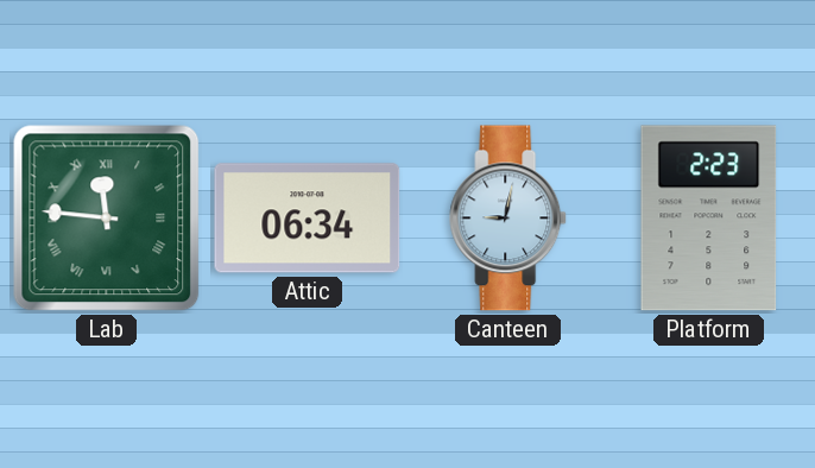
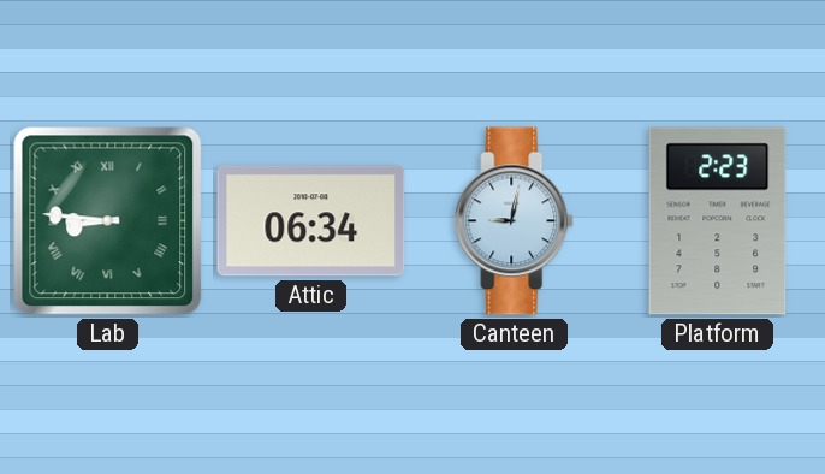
Lab: 11:46 -> 8:46
